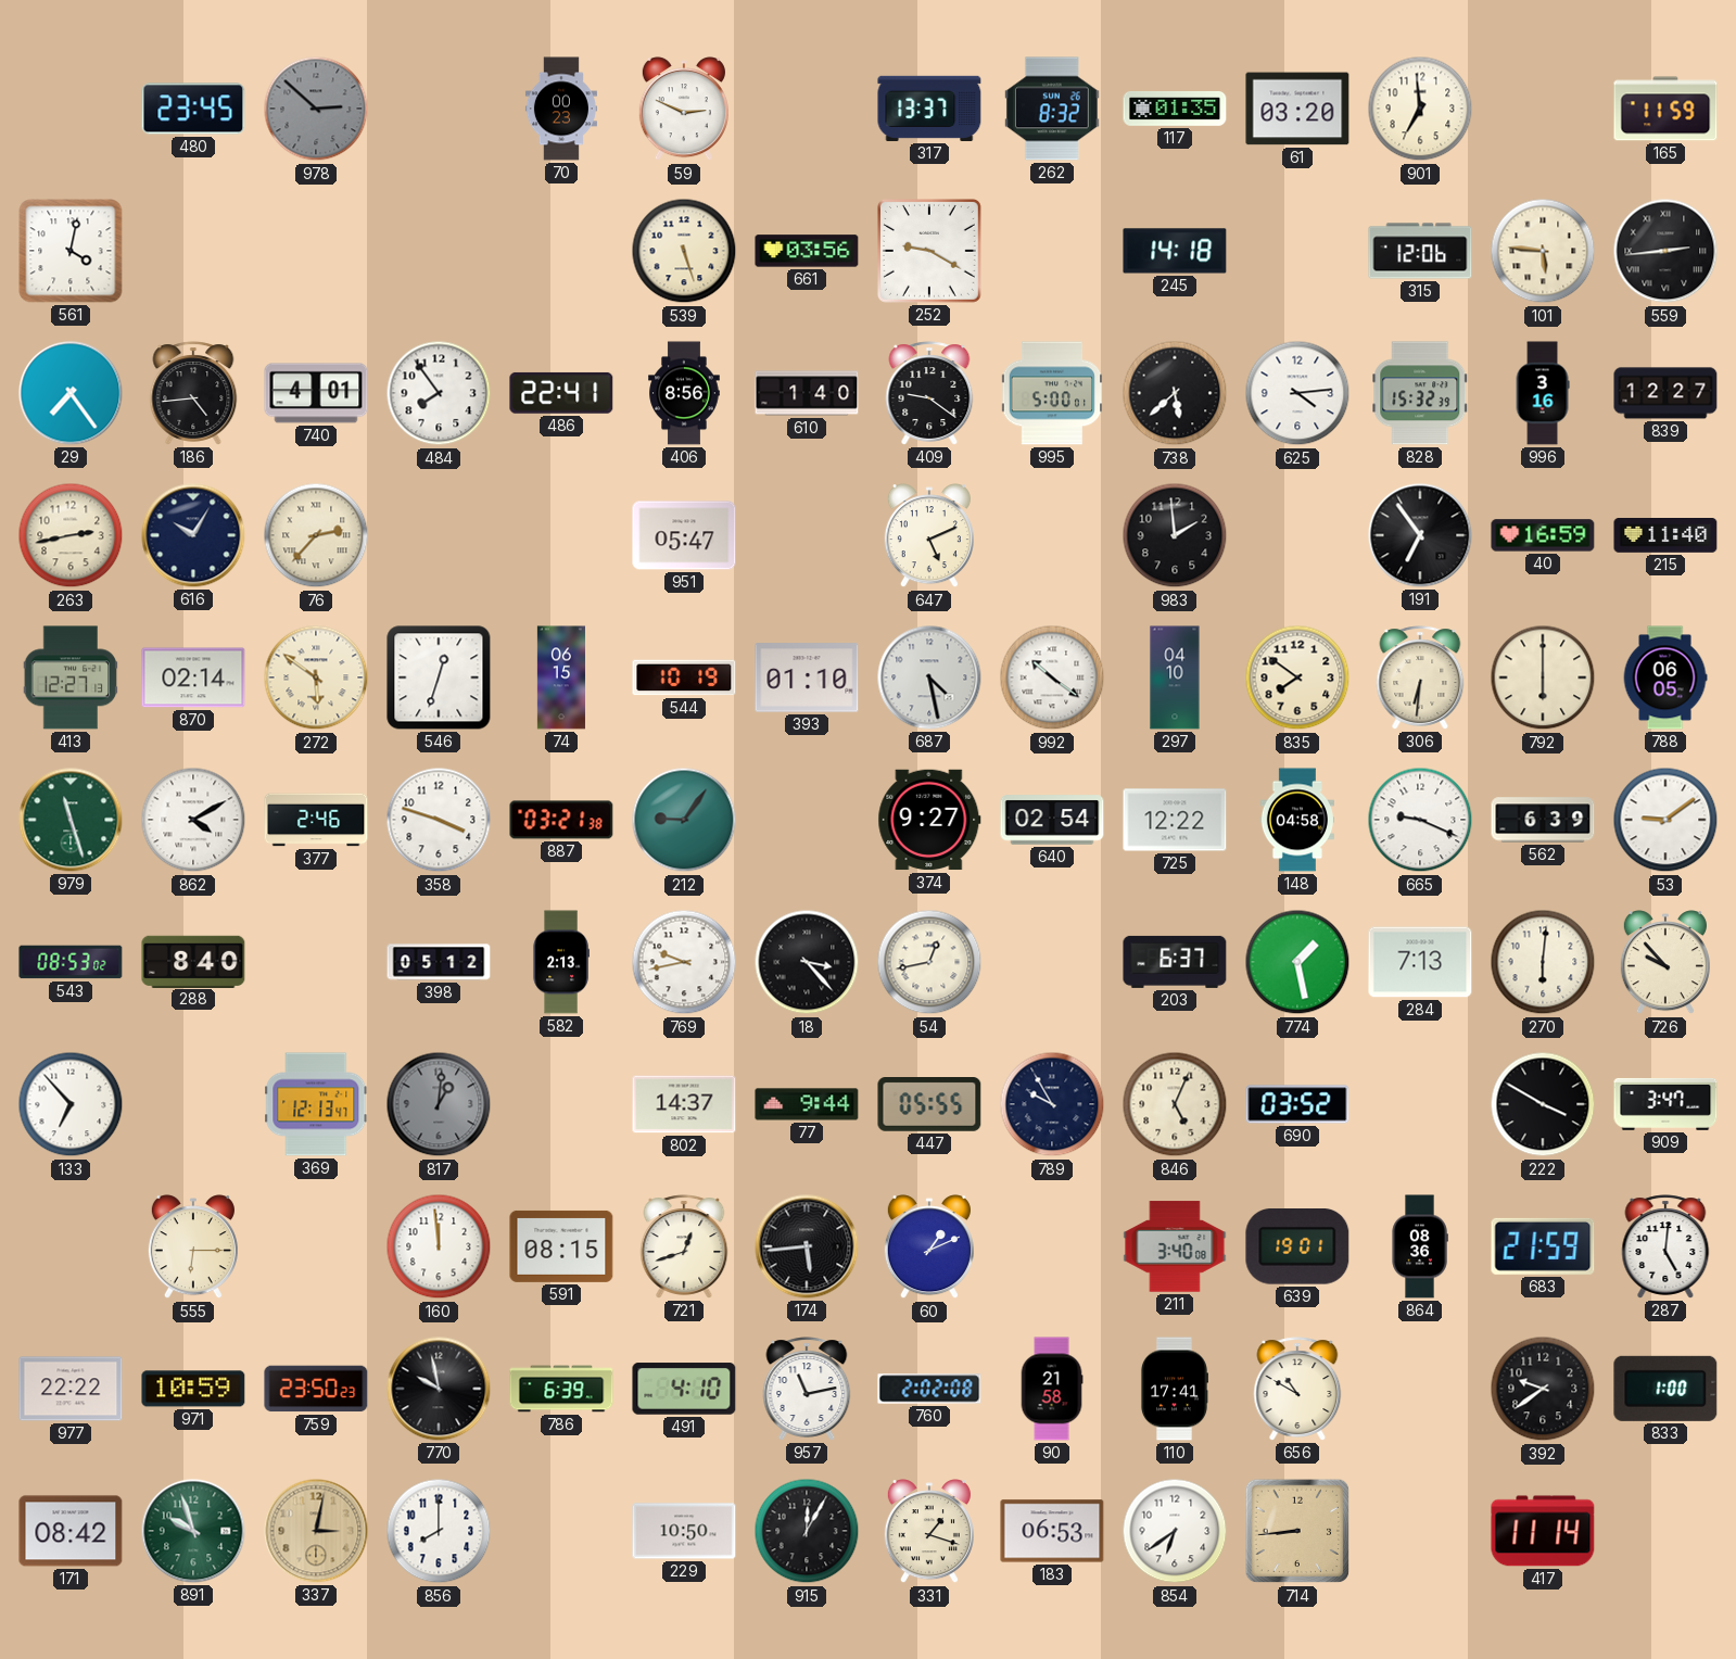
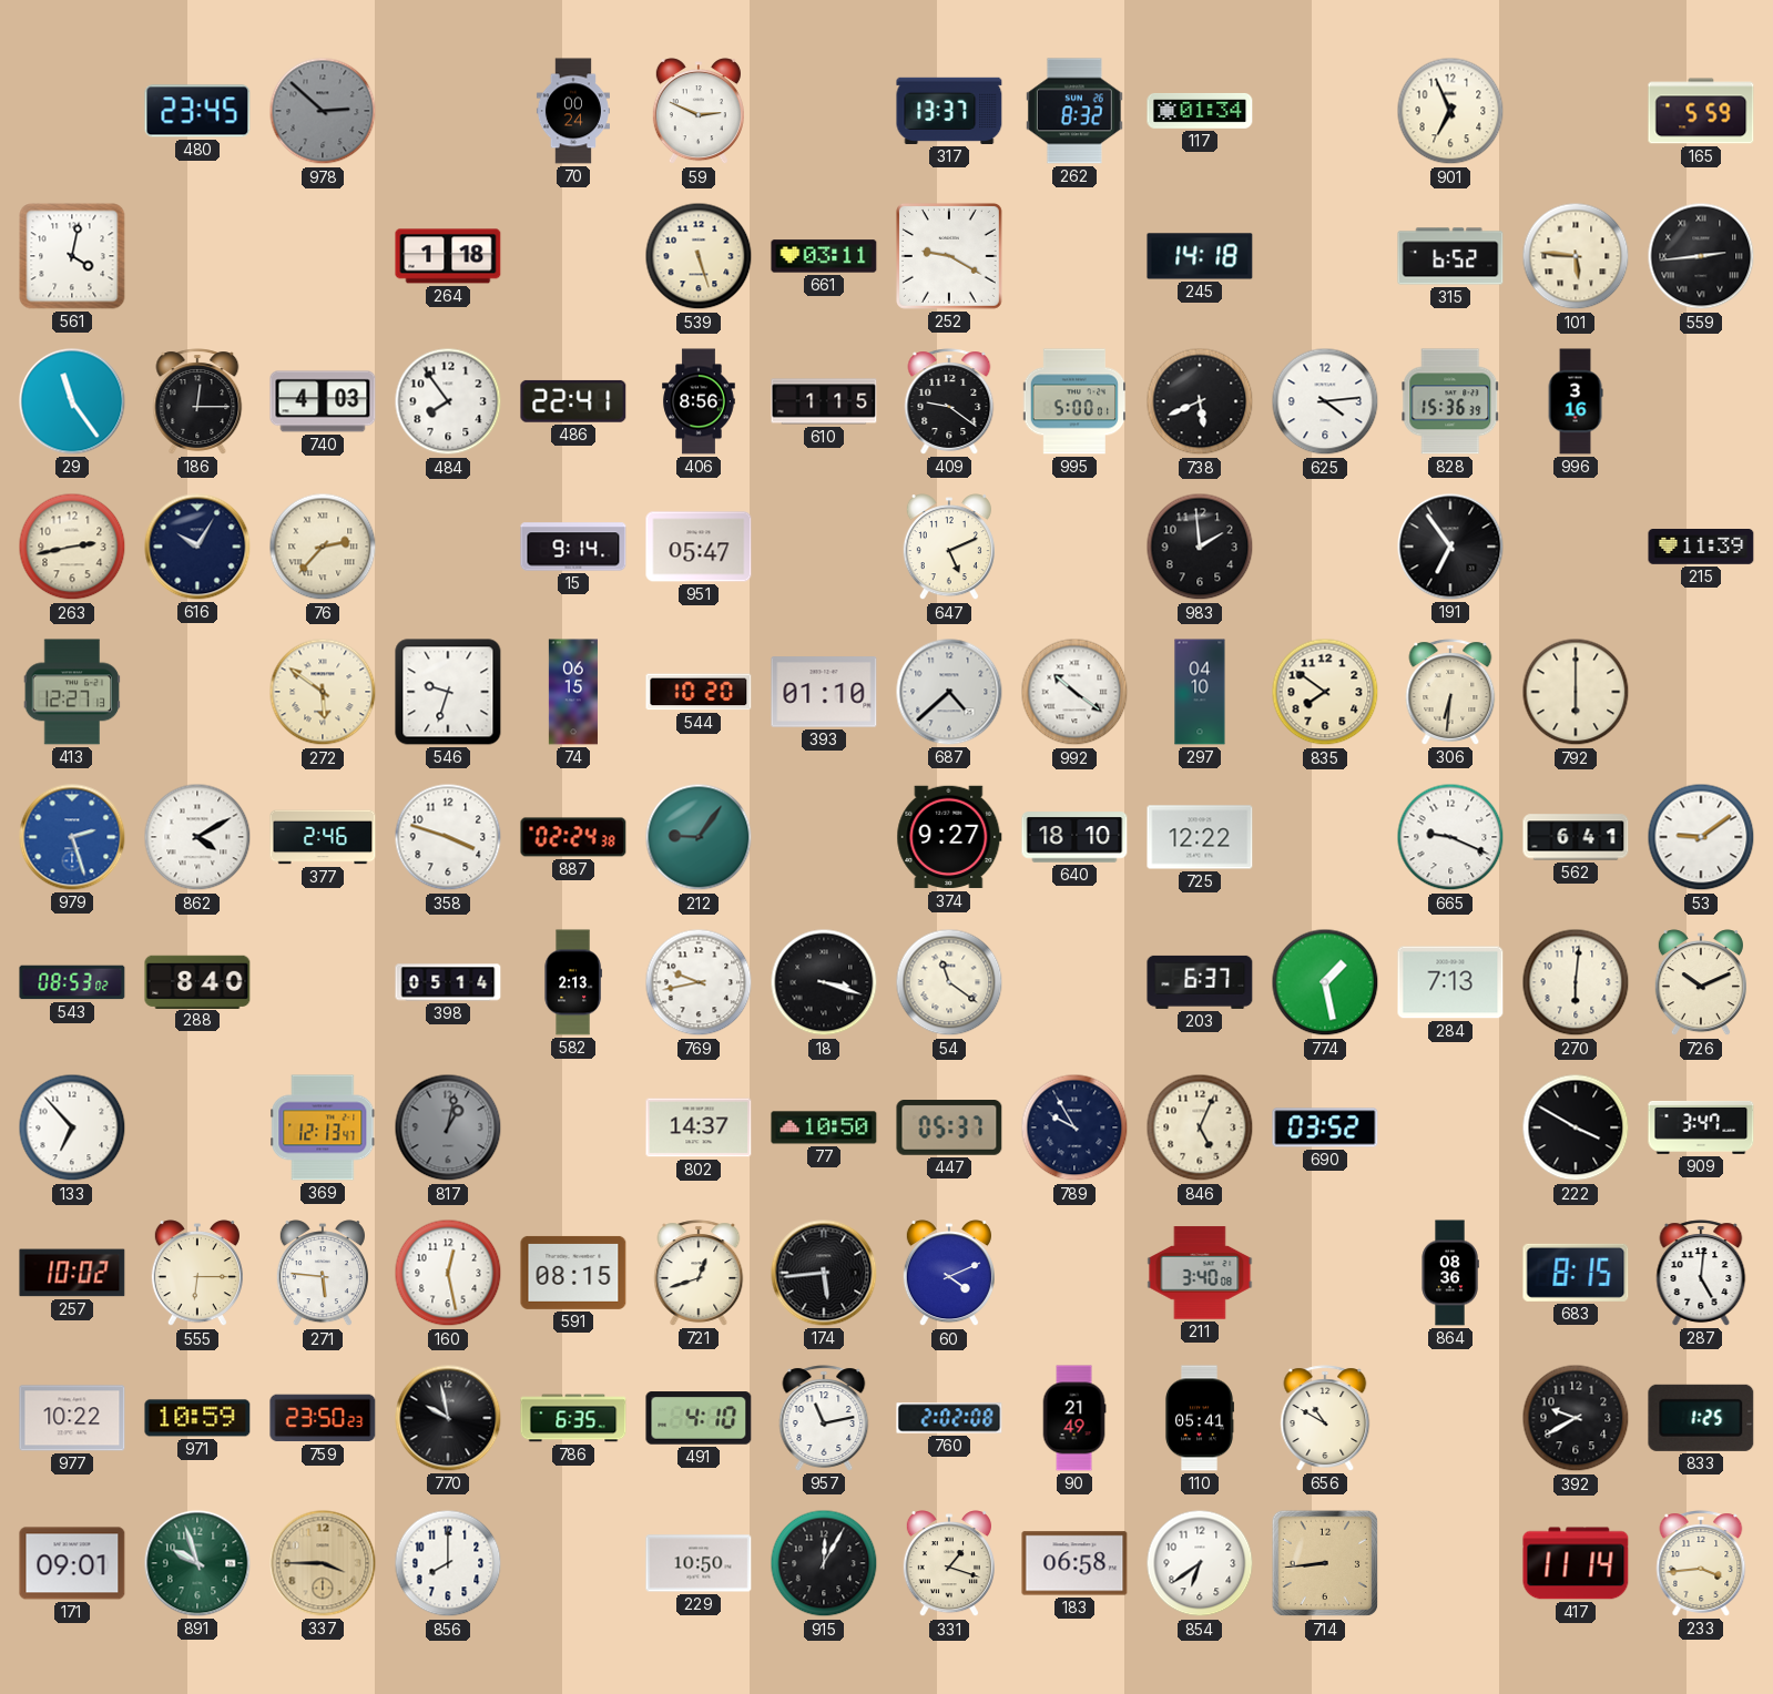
70: 00:23 -> 00:24
117: 01:35 -> 01:34
61: 03:20 -> none
901: 6:59 -> 6:56
165: 11:59 -> 5:59
264: none -> 1:18
661: 03:56 -> 03:11
315: 12:06 -> 6:52
29: 7:24 -> 11:24
186: 4:44 -> 12:15
740: 4:01 -> 4:03
610: 1:40 -> 1:15
738: 5:38 -> 5:41
828: 15:32 -> 15:36
839: 12:27 -> none
15: none -> 9:14
40: 16:59 -> none
215: 11:40 -> 11:39
870: 02:14 -> none
546: 12:33 -> 9:33
544: 10:19 -> 10:20
687: 4:28 -> 4:38
788: 06:05 -> none
979: 11:27 -> 2:27
979 dial: green -> blue
887: 03:21 -> 02:24
640: 02:54 -> 18:10
148: 04:58 -> none
562: 6:39 -> 6:41
398: 05:12 -> 05:14
18: 3:23 -> 3:18
54: 12:43 -> 11:21
726: 9:53 -> 10:11
817: 1:01 -> 1:02
77: 9:44 -> 10:50
447: 05:55 -> 05:37
257: none -> 10:02
271: none -> 5:46
160: 11:59 -> 12:28
60: 1:11 -> 4:11
639: 19:01 -> none
683: 21:59 -> 8:15
977: 22:22 -> 10:22
786: 6:39 -> 6:35
90: 21:58 -> 21:49
110: 17:41 -> 05:41
392: 9:39 -> 9:40
833: 1:00 -> 1:25
171: 08:42 -> 09:01
337: 3:02 -> 3:45
183: 06:53 -> 06:58
233: none -> 3:44
